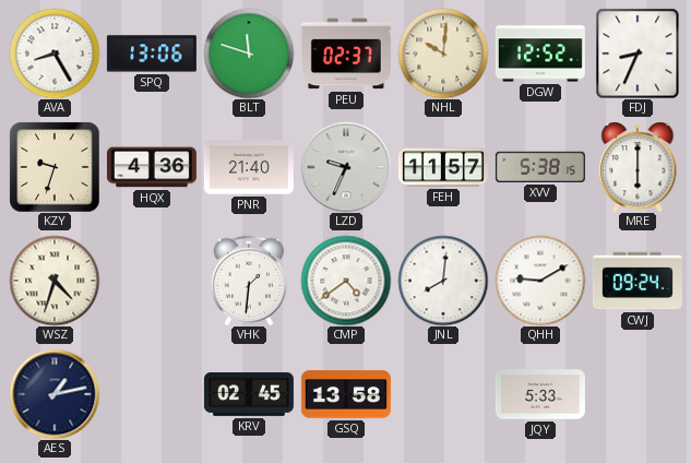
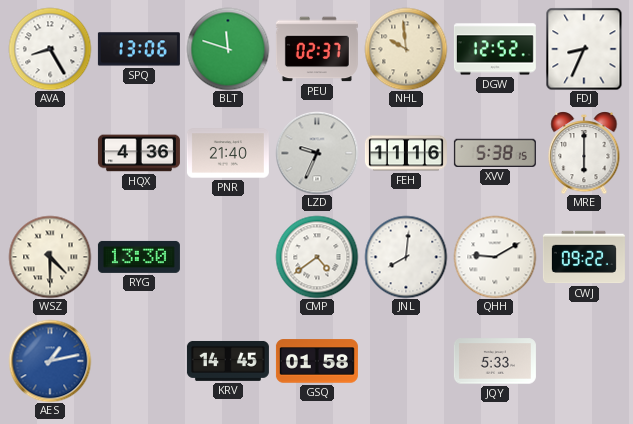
NHL: 10:01 -> 9:59
KZY: 9:33 -> none
FEH: 11:57 -> 11:16
WSZ: 4:33 -> 4:30
RYG: none -> 13:30
VHK: 1:31 -> none
CWJ: 09:24 -> 09:22
AES dial: navy -> blue
KRV: 02:45 -> 14:45
GSQ: 13:58 -> 01:58
